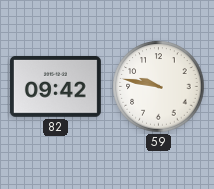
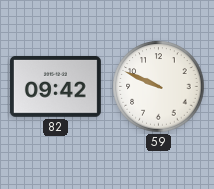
59: 9:47 -> 9:49
